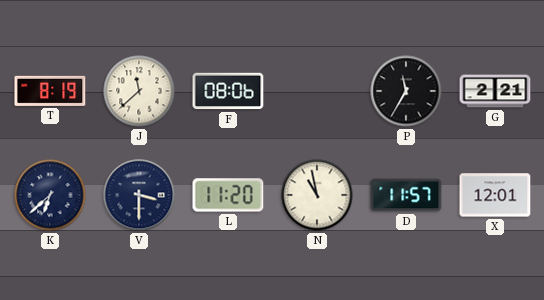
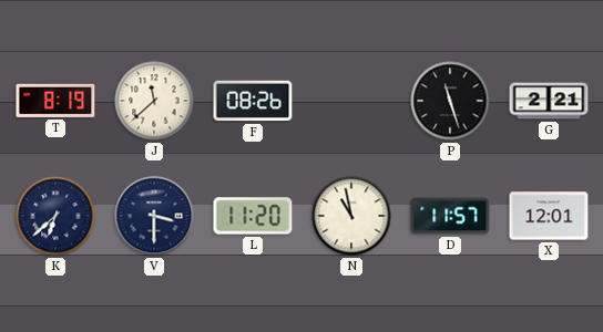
F: 08:06 -> 08:26
P: 11:35 -> 11:27
